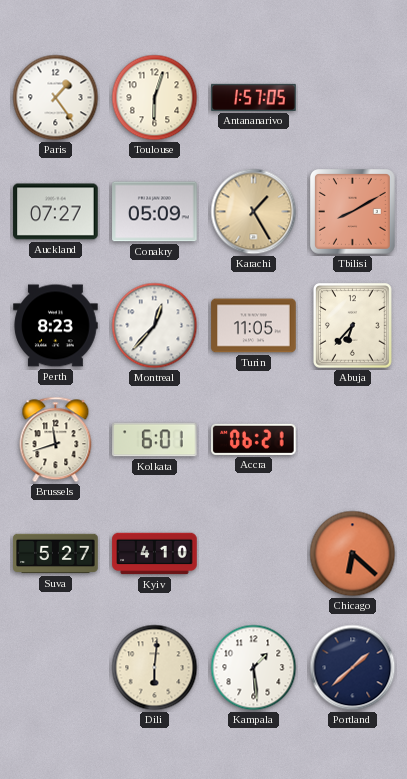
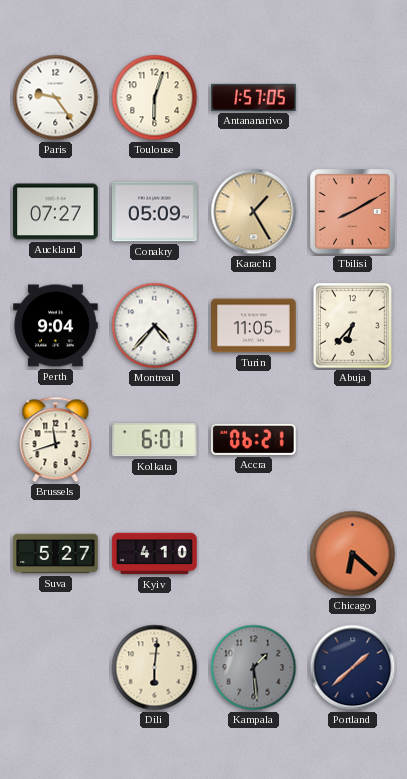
Paris: 1:24 -> 9:24
Perth: 8:23 -> 9:04
Montreal: 12:37 -> 4:37
Kampala dial: white -> grey
